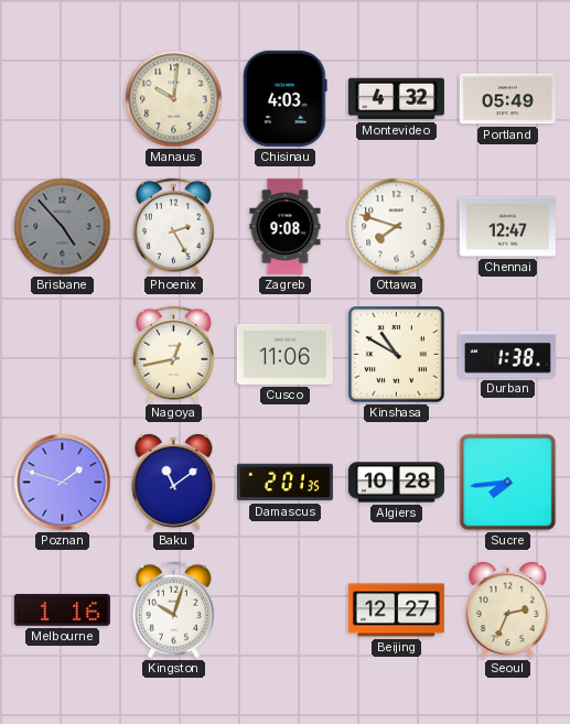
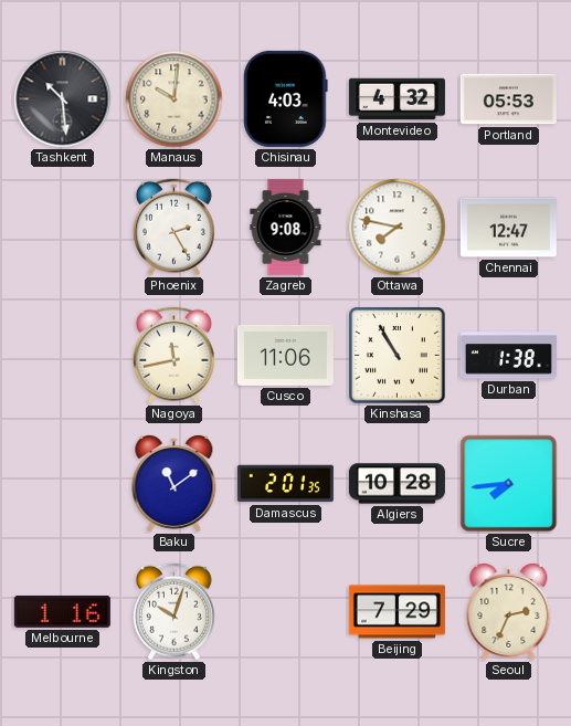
Tashkent: none -> 10:29
Portland: 05:49 -> 05:53
Brisbane: 4:53 -> none
Ottawa: 7:48 -> 7:47
Nagoya: 12:43 -> 11:43
Kinshasa: 10:50 -> 10:55
Poznan: 1:48 -> none
Beijing: 12:27 -> 7:29
